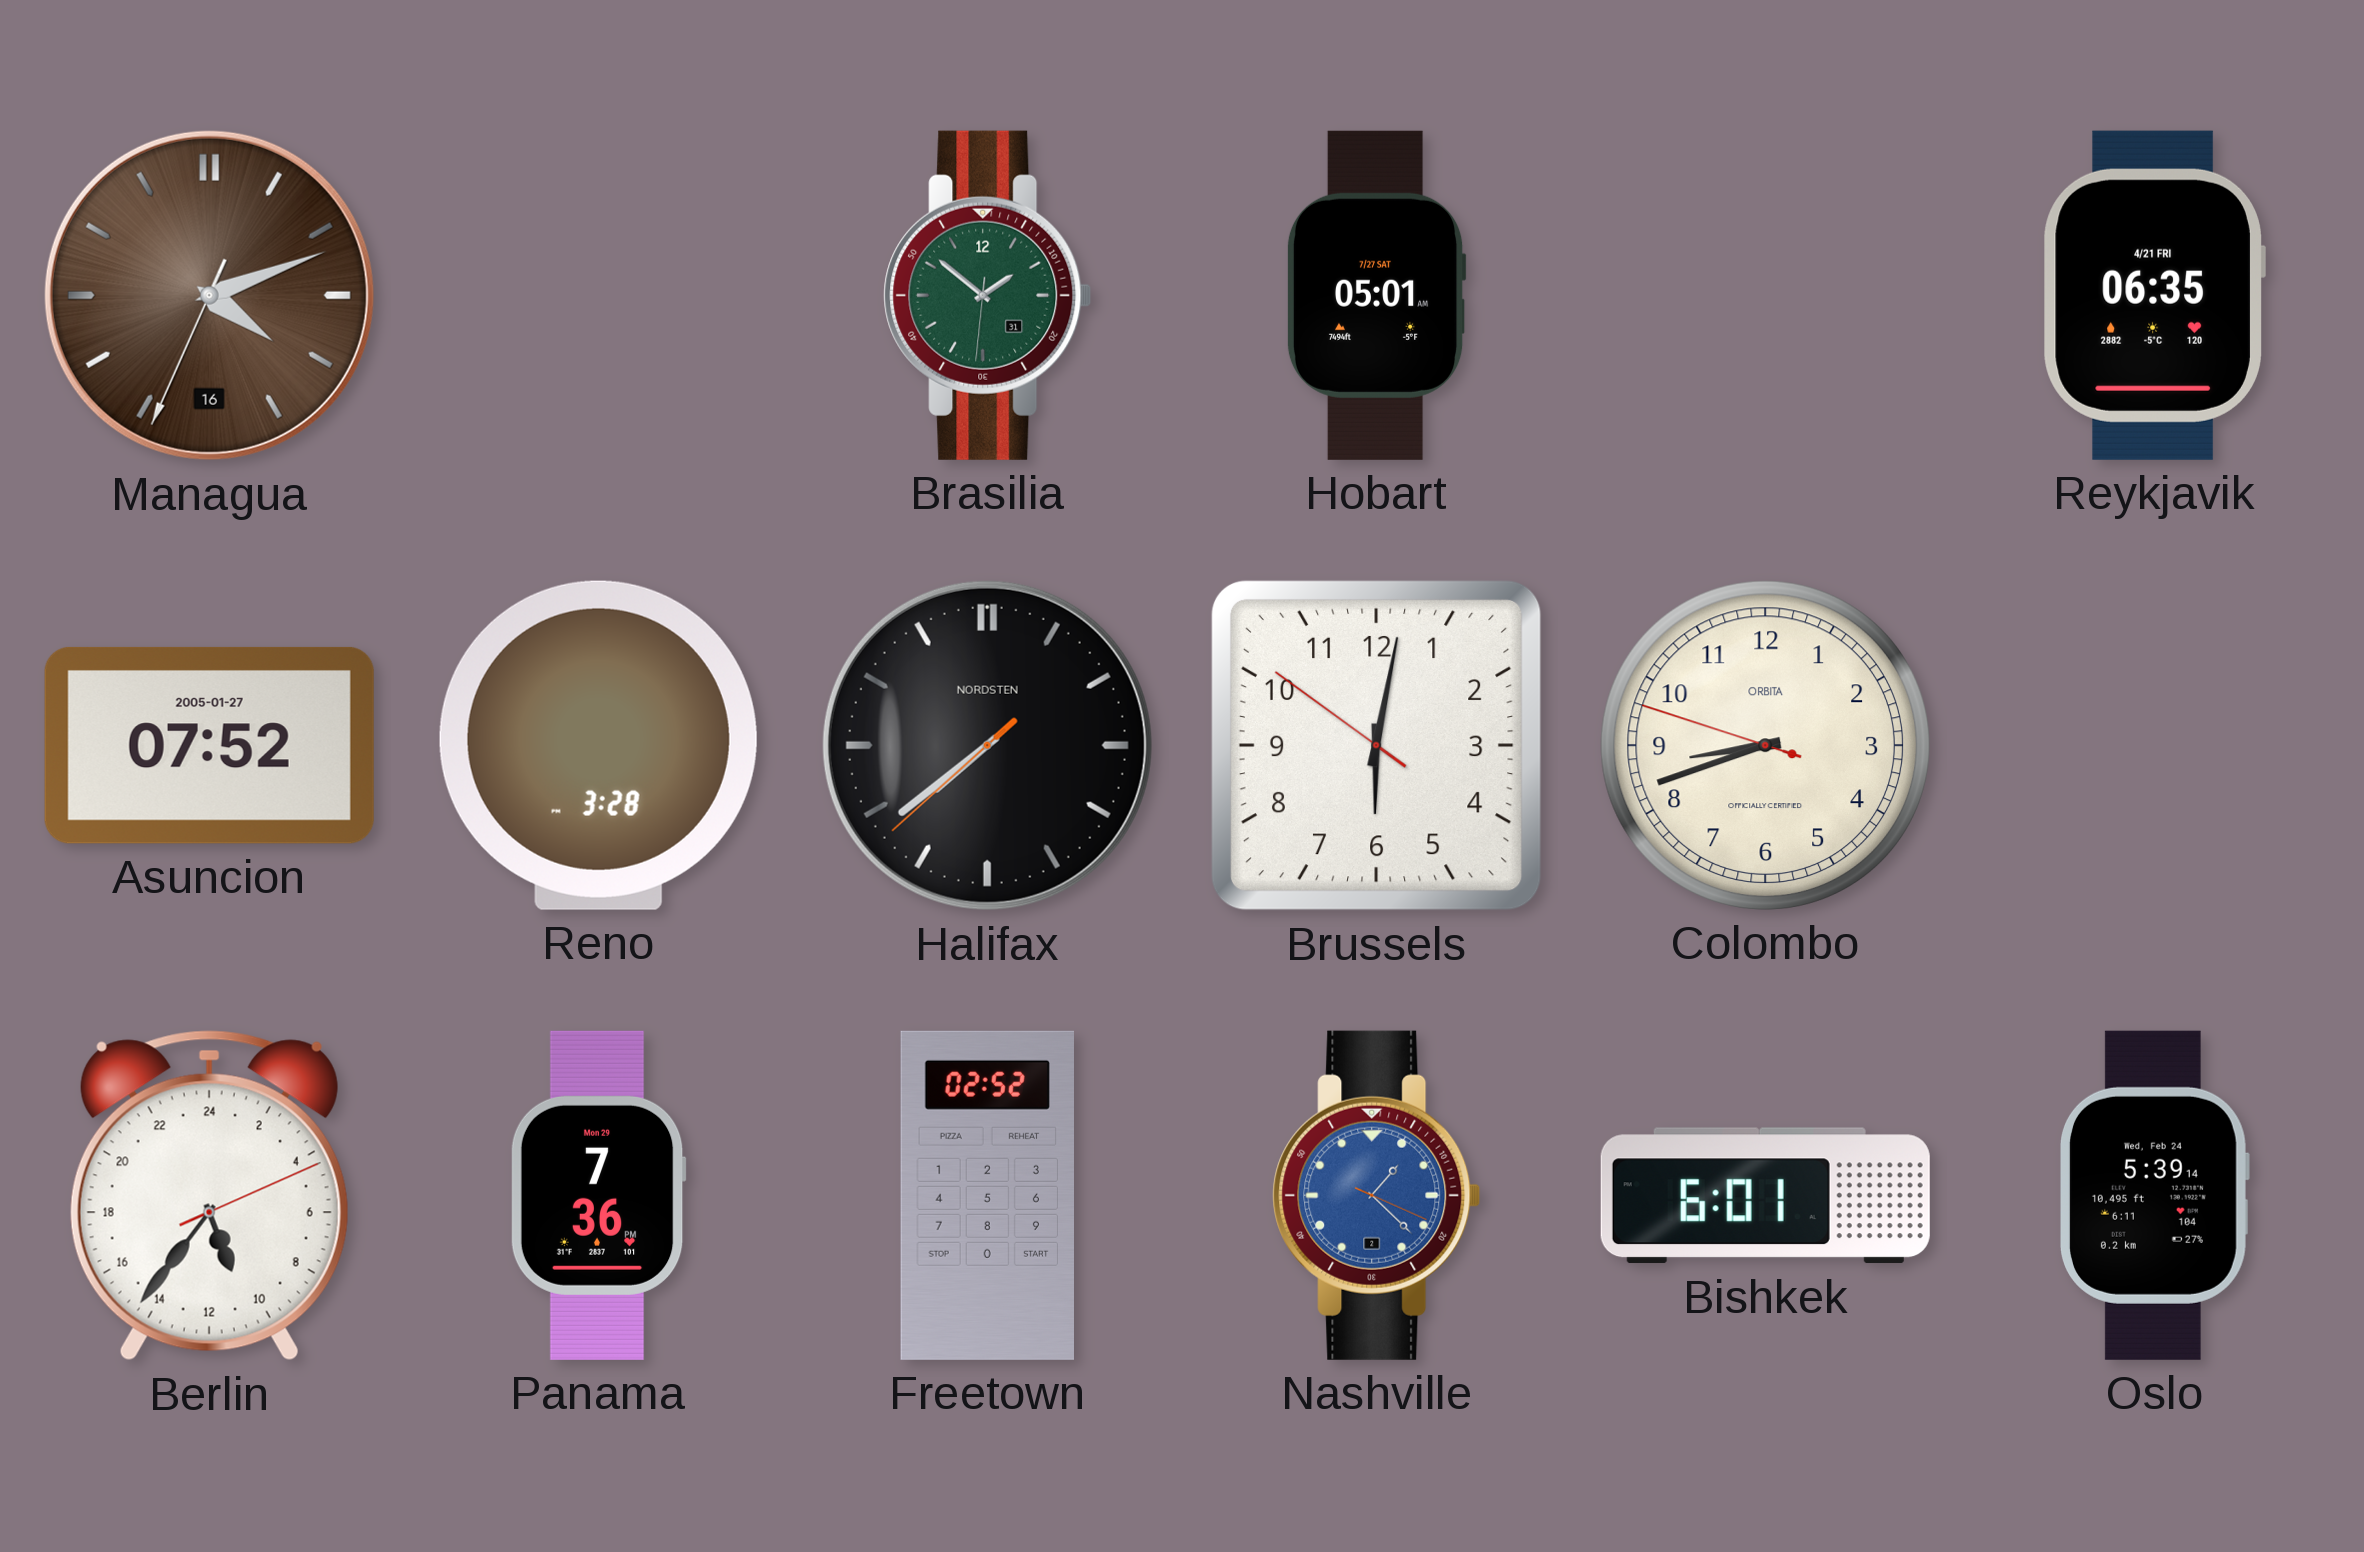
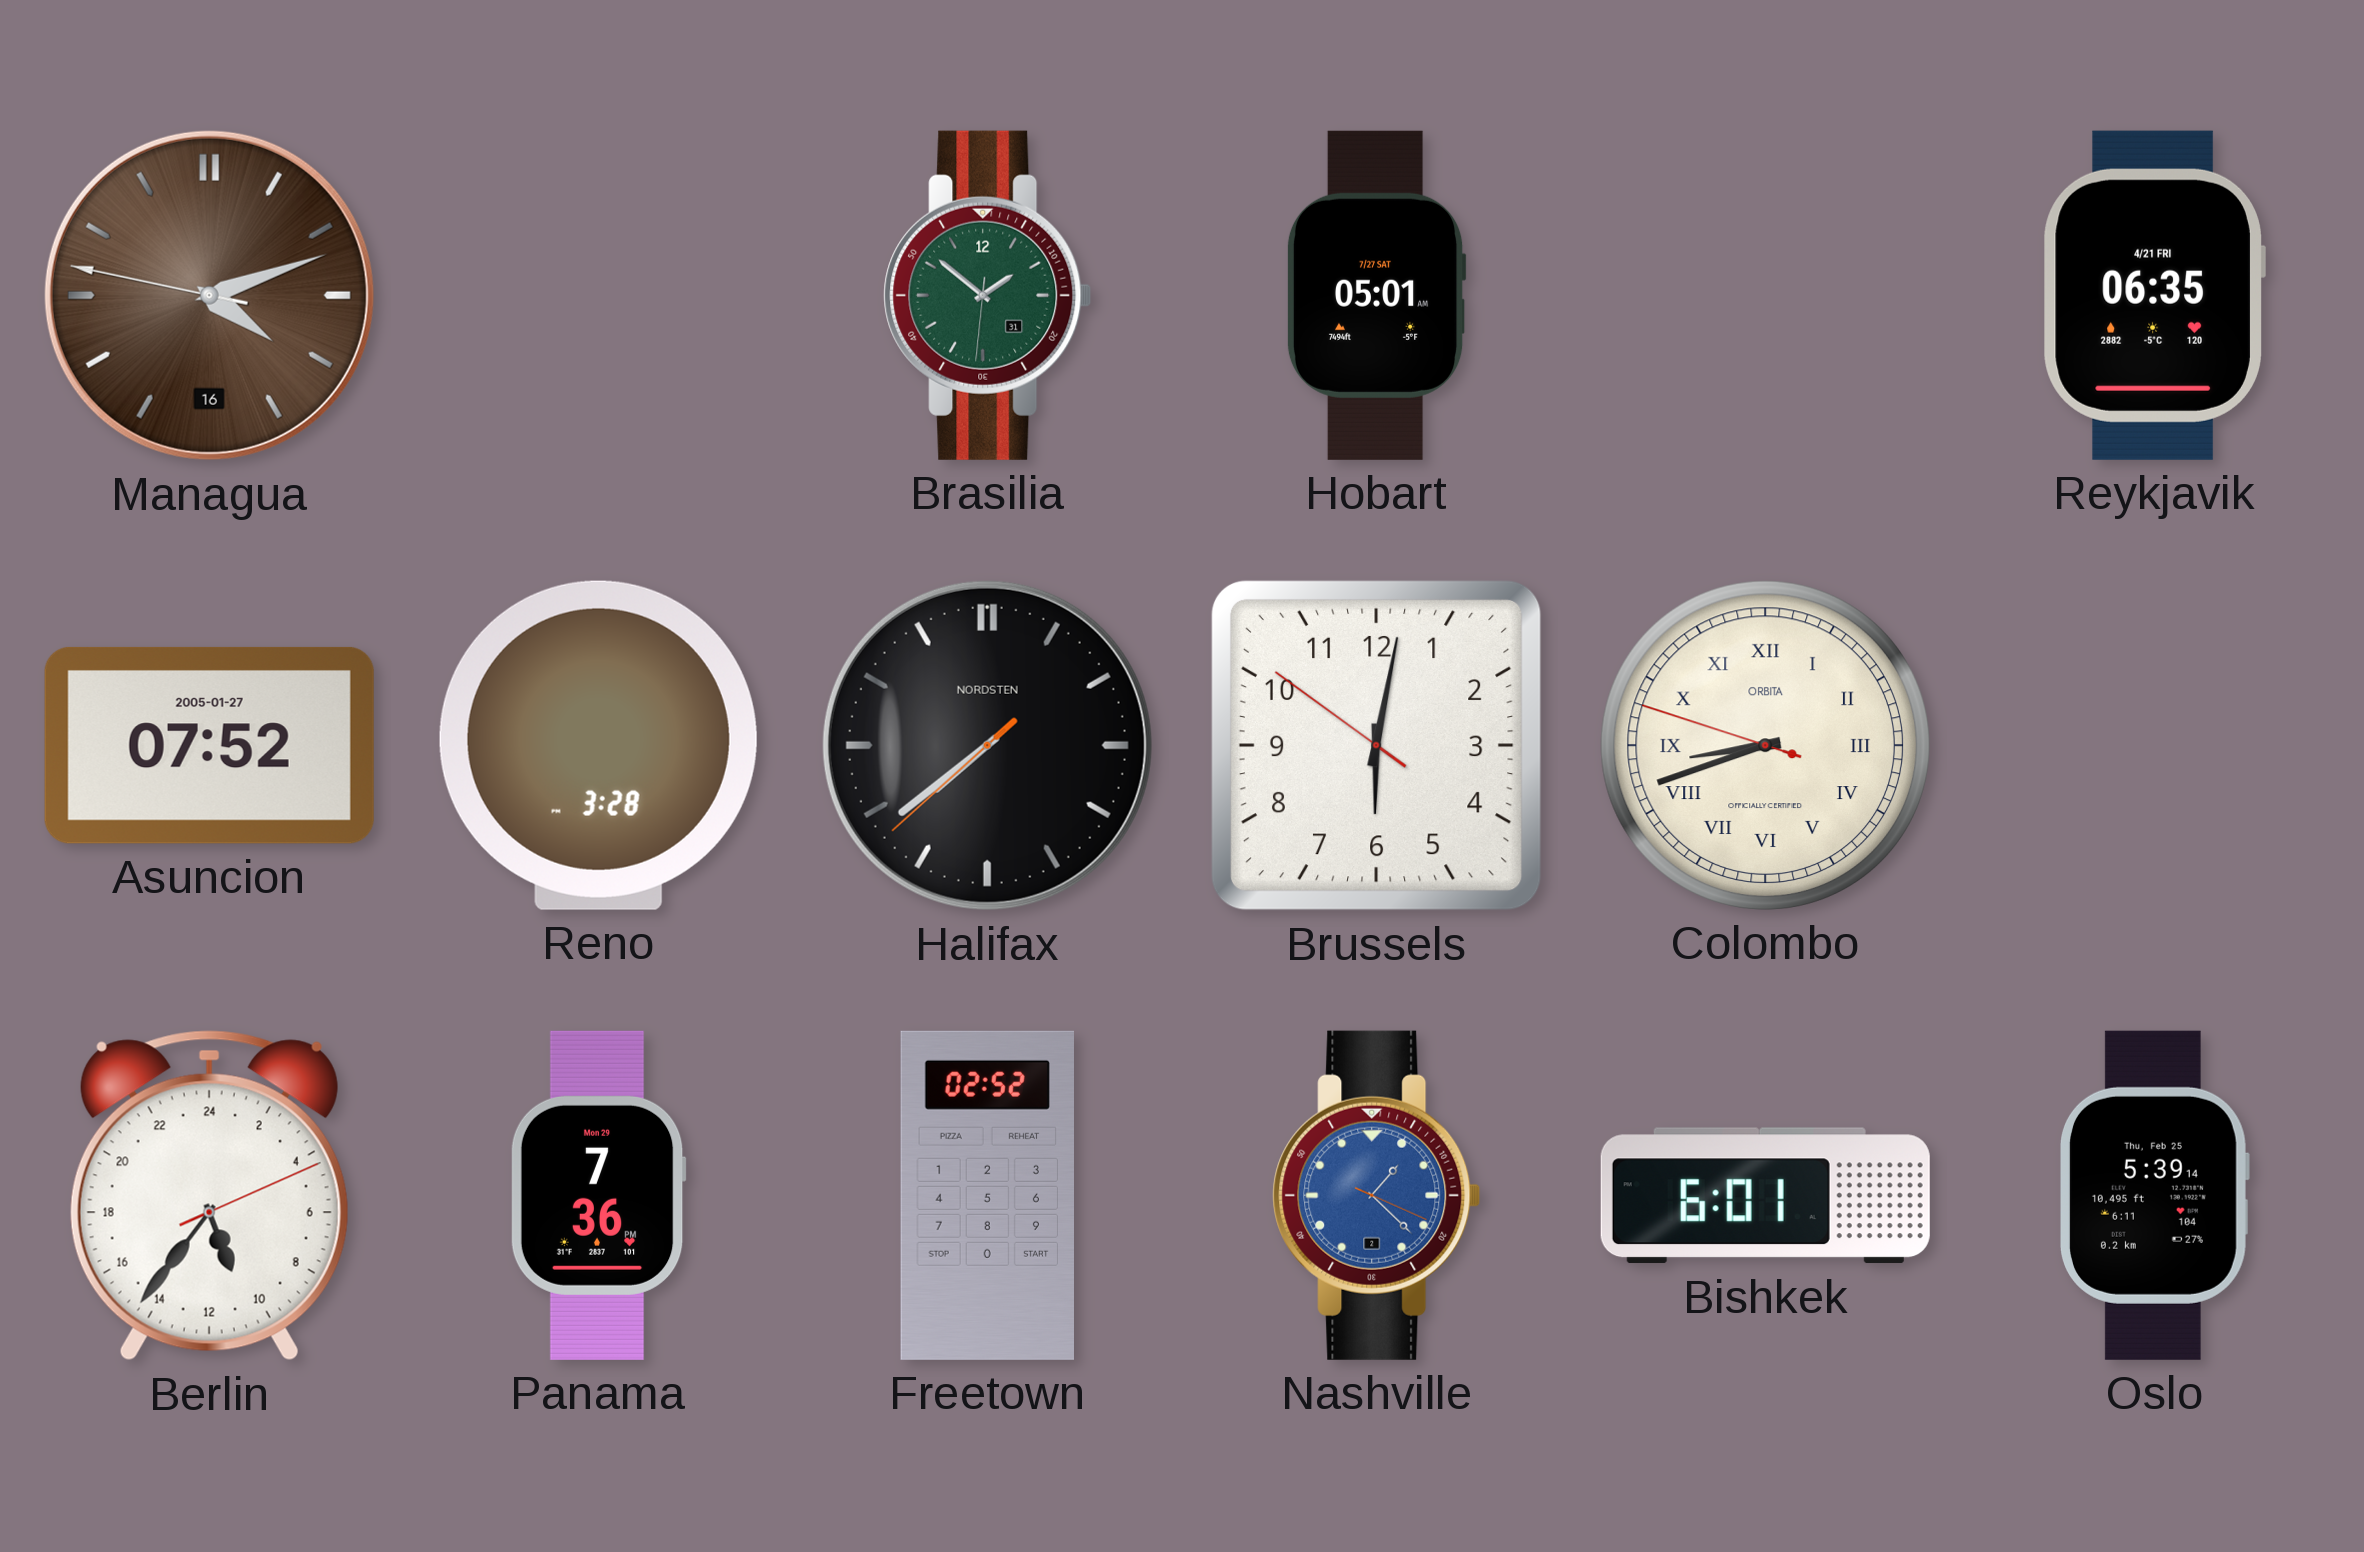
Managua: 4:11:34 -> 4:11:47
Colombo numerals: Arabic -> Roman
Oslo date: Wed, Feb 24 -> Thu, Feb 25
